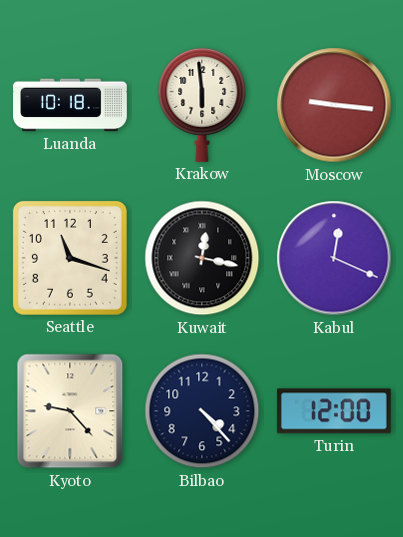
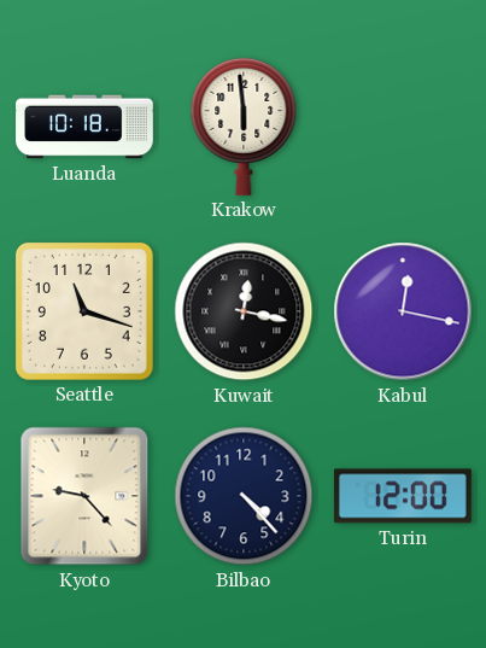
Moscow: 9:16 -> none
Kabul: 12:19 -> 12:17
